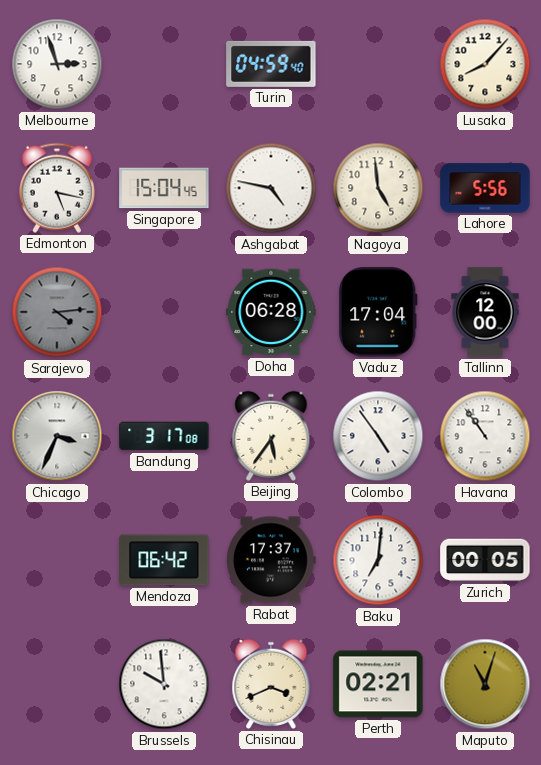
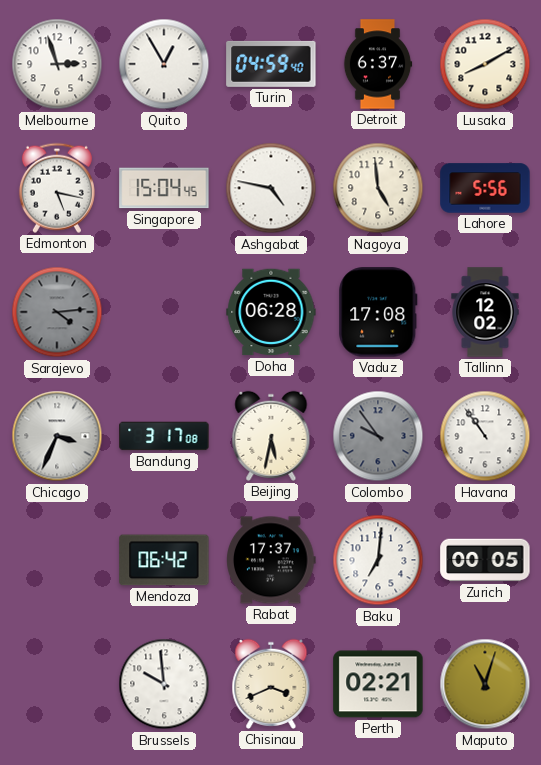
Quito: none -> 12:55
Detroit: none -> 6:37
Lusaka: 8:07 -> 8:10
Vaduz: 17:04 -> 17:08
Tallinn: 12:00 -> 12:02
Beijing: 5:36 -> 5:32
Colombo: 4:54 -> 9:54
Colombo dial: white -> grey
